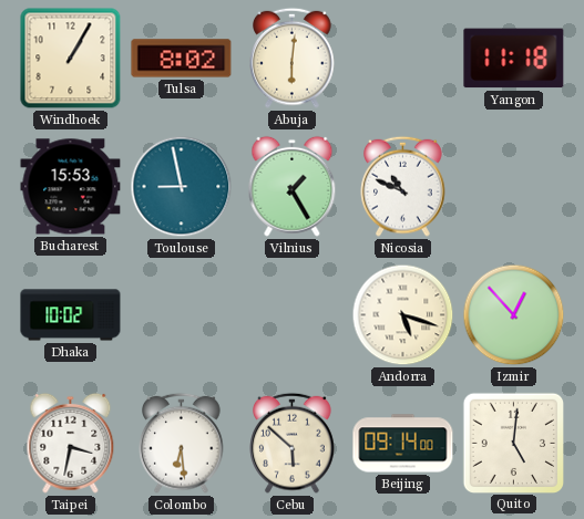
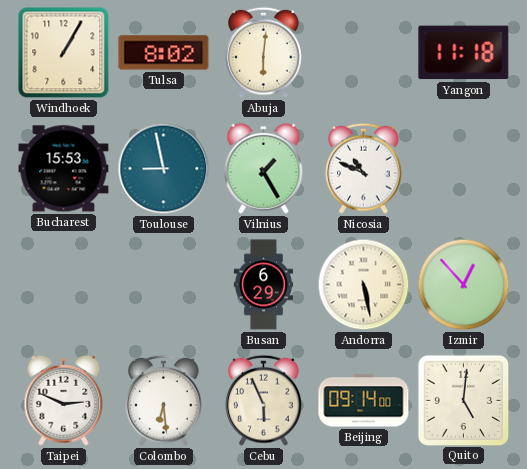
Dhaka: 10:02 -> none
Busan: none -> 6:29
Andorra: 5:18 -> 5:28
Taipei: 3:32 -> 2:49
Cebu: 5:52 -> 5:56
